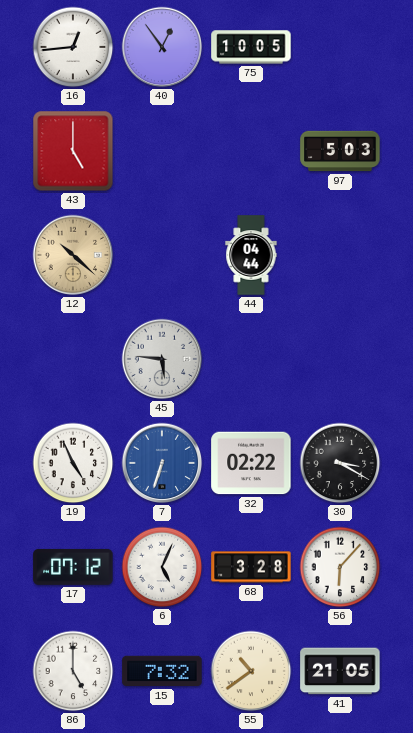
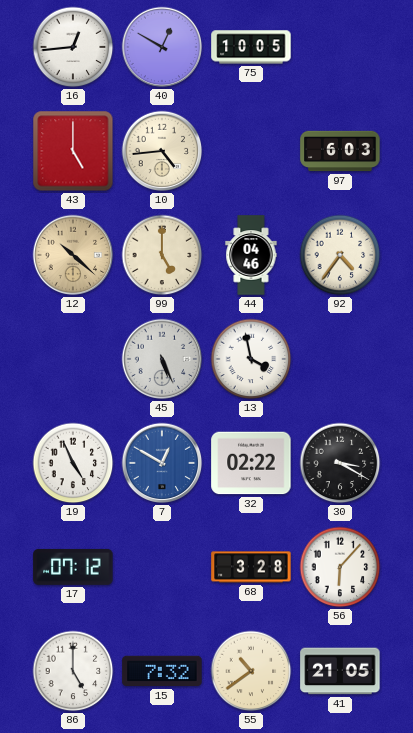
40: 12:54 -> 12:50
10: none -> 4:44
97: 5:03 -> 6:03
99: none -> 5:00
44: 04:44 -> 04:46
92: none -> 4:36
45: 5:46 -> 5:26
13: none -> 3:58
7: 6:33 -> 12:50
6: 5:04 -> none
